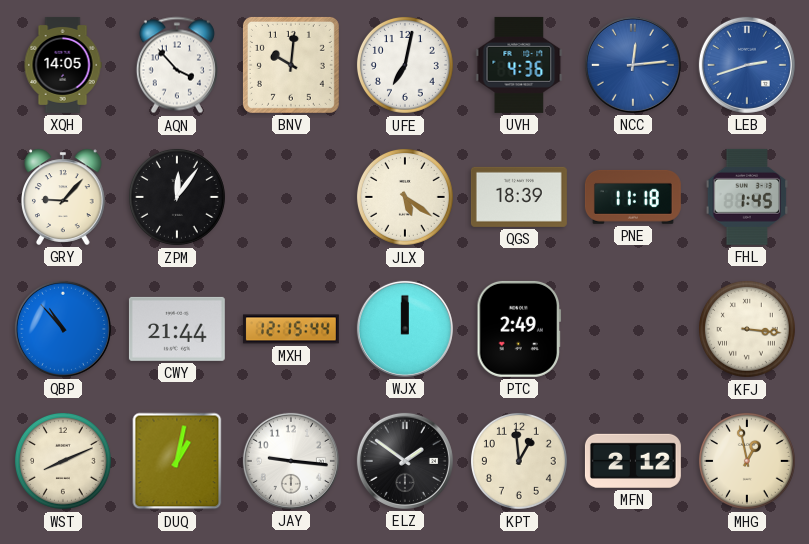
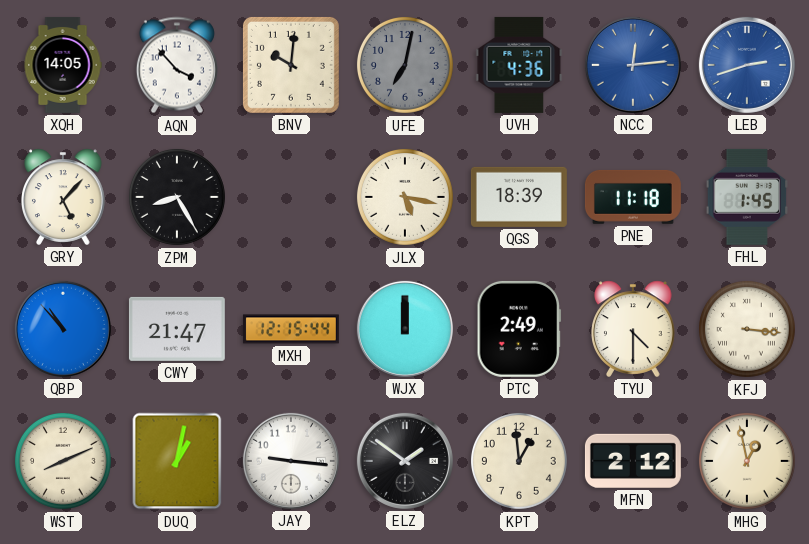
UFE dial: white -> grey
GRY: 9:07 -> 5:07
ZPM: 12:06 -> 8:25
JLX: 5:21 -> 5:17
CWY: 21:44 -> 21:47
TYU: none -> 4:30
